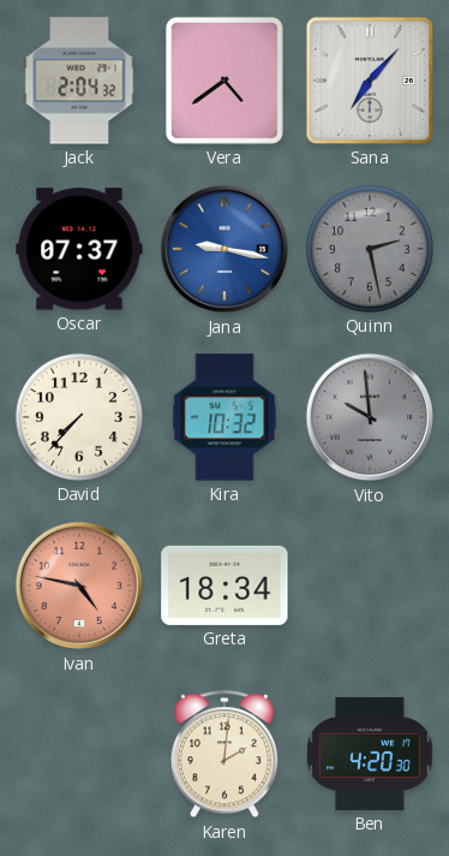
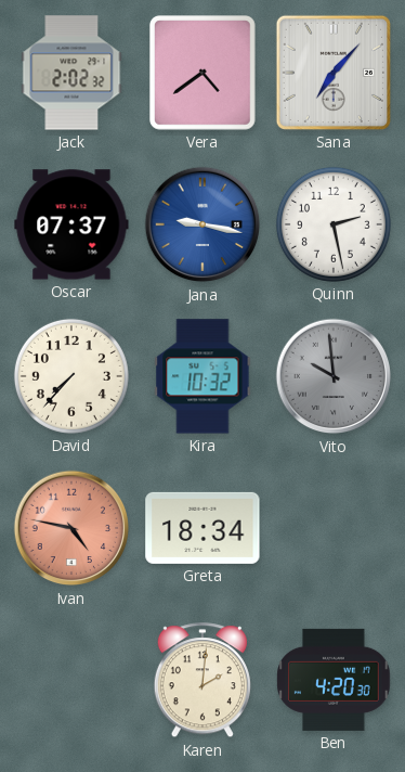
Jack: 2:04 -> 2:02
Quinn dial: grey -> white
